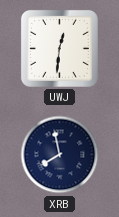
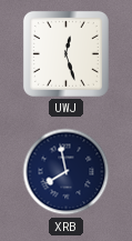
UWJ: 12:31 -> 12:27
